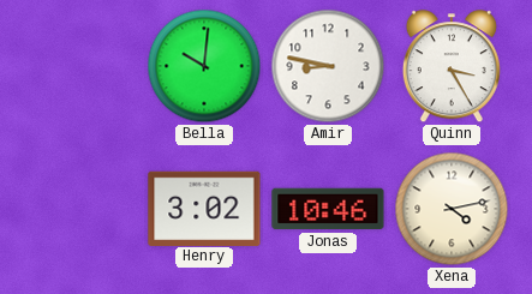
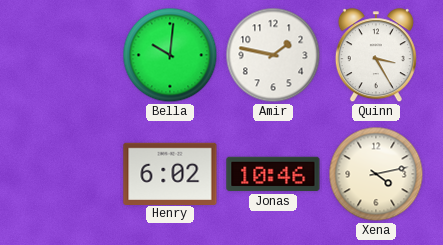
Amir: 8:47 -> 1:47
Henry: 3:02 -> 6:02
